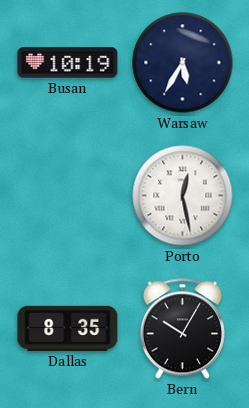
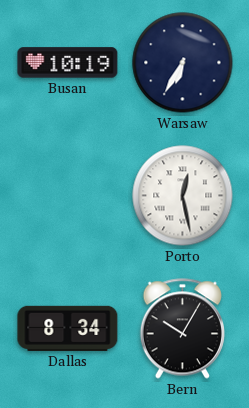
Warsaw: 5:35 -> 6:35
Dallas: 8:35 -> 8:34
